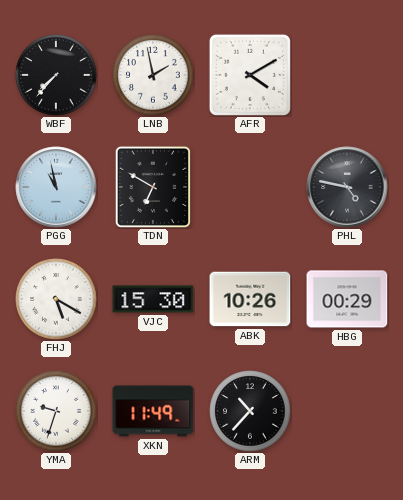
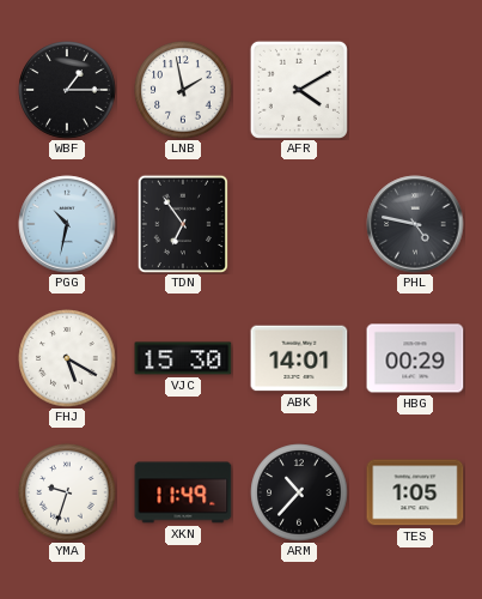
WBF: 7:37 -> 1:15
PGG: 10:58 -> 10:32
TDN: 6:50 -> 6:54
ABK: 10:26 -> 14:01
TES: none -> 1:05
